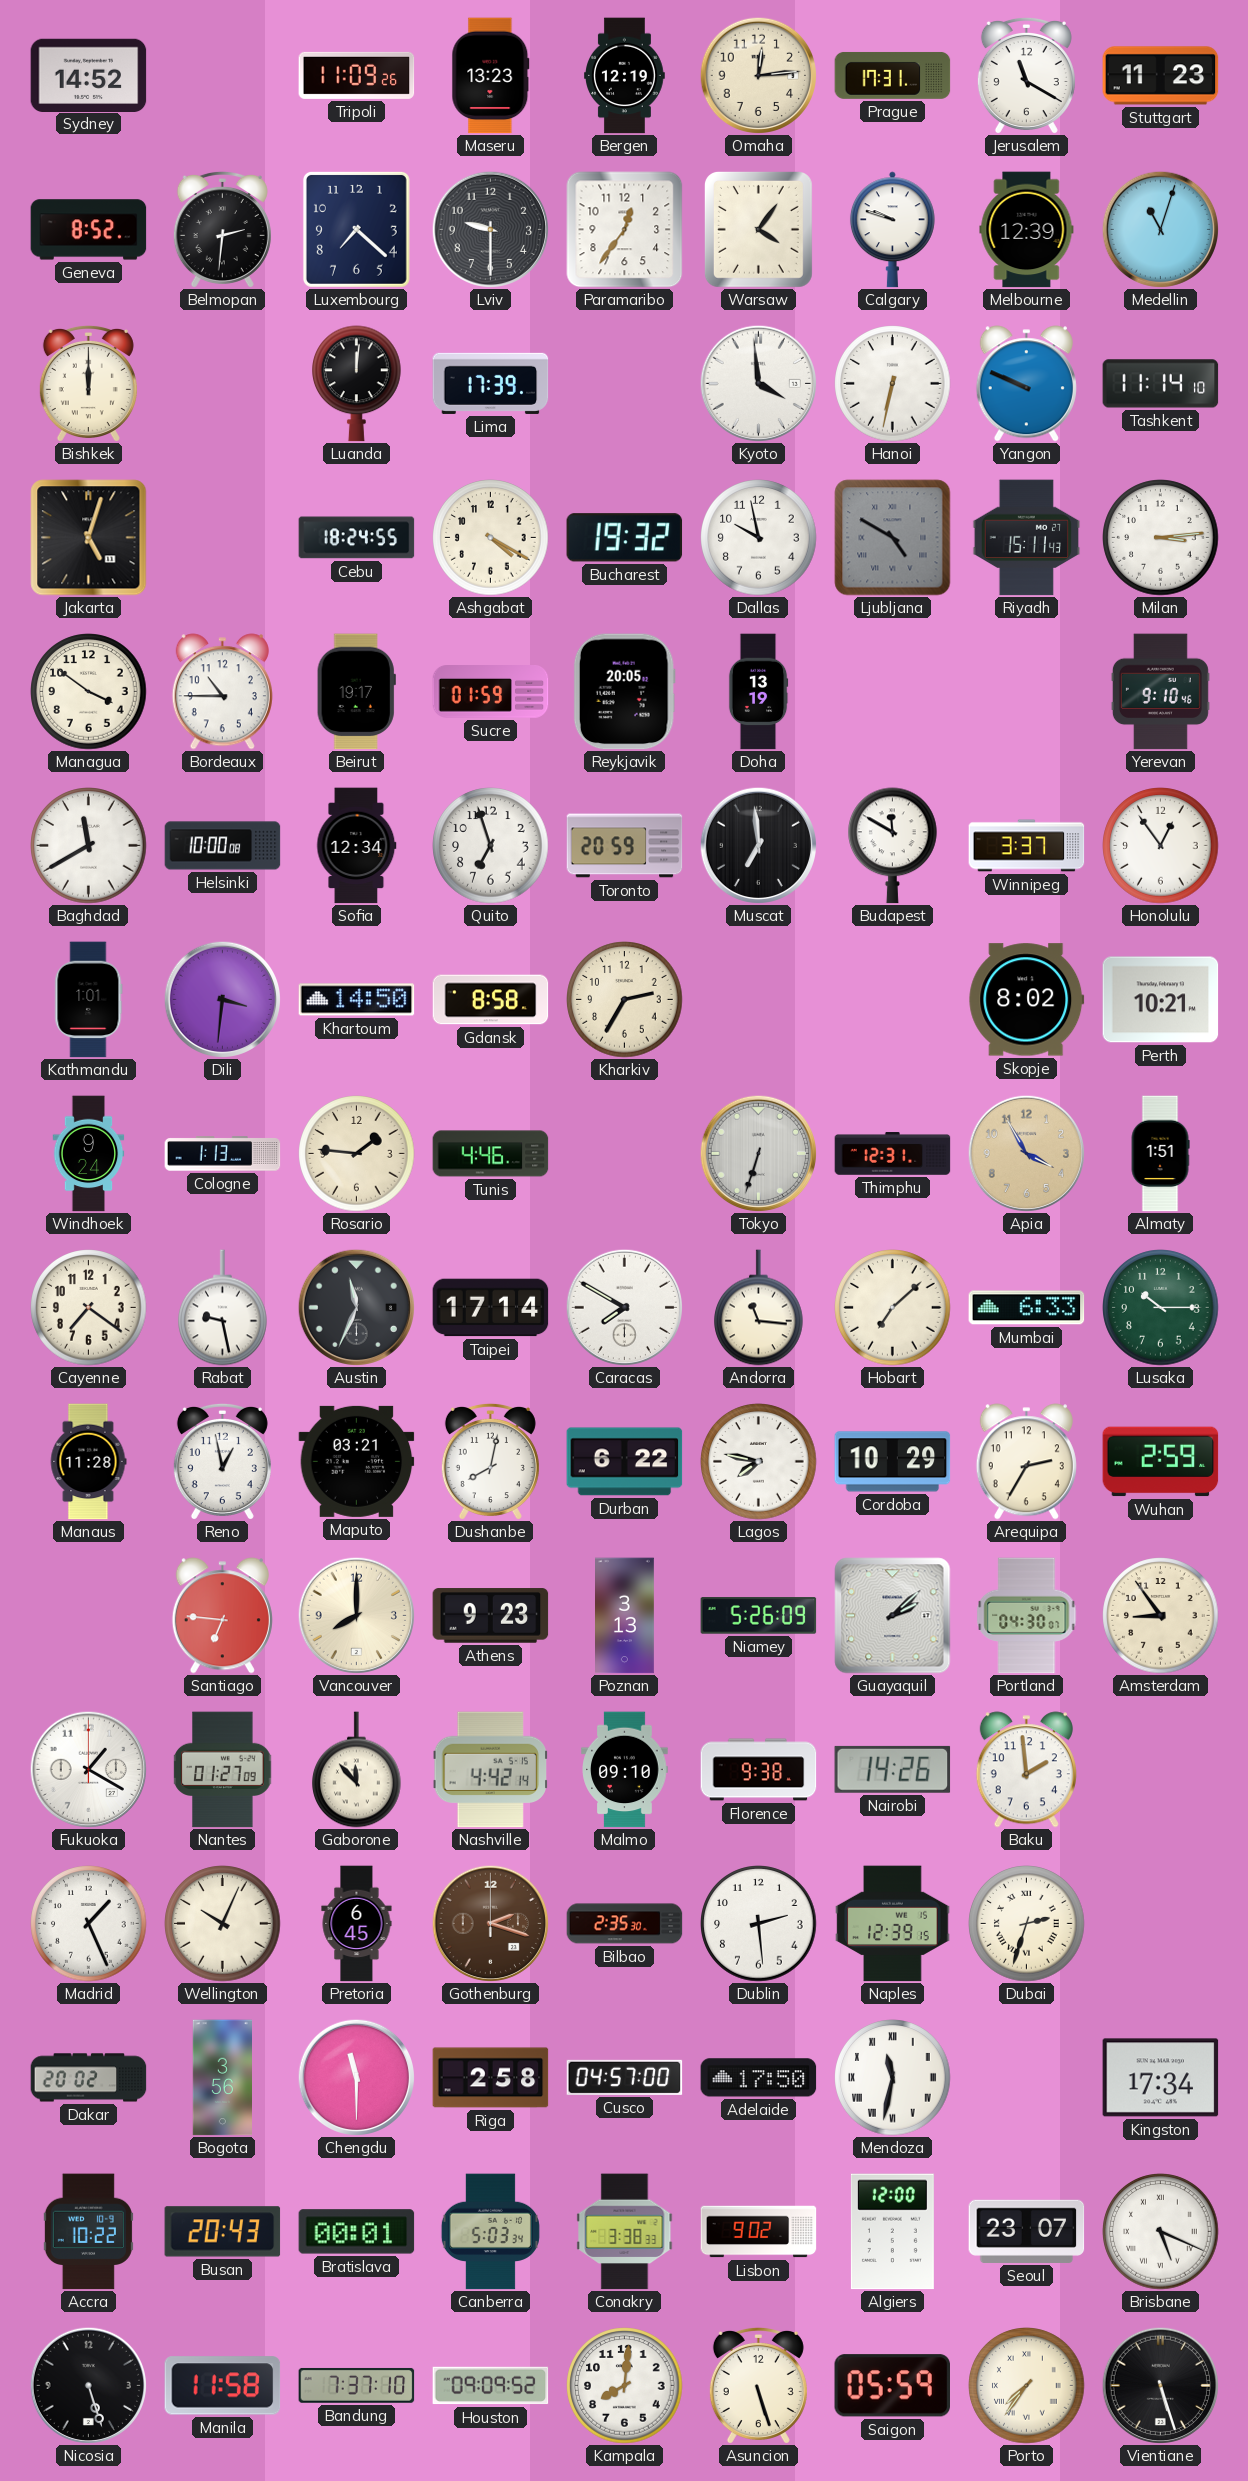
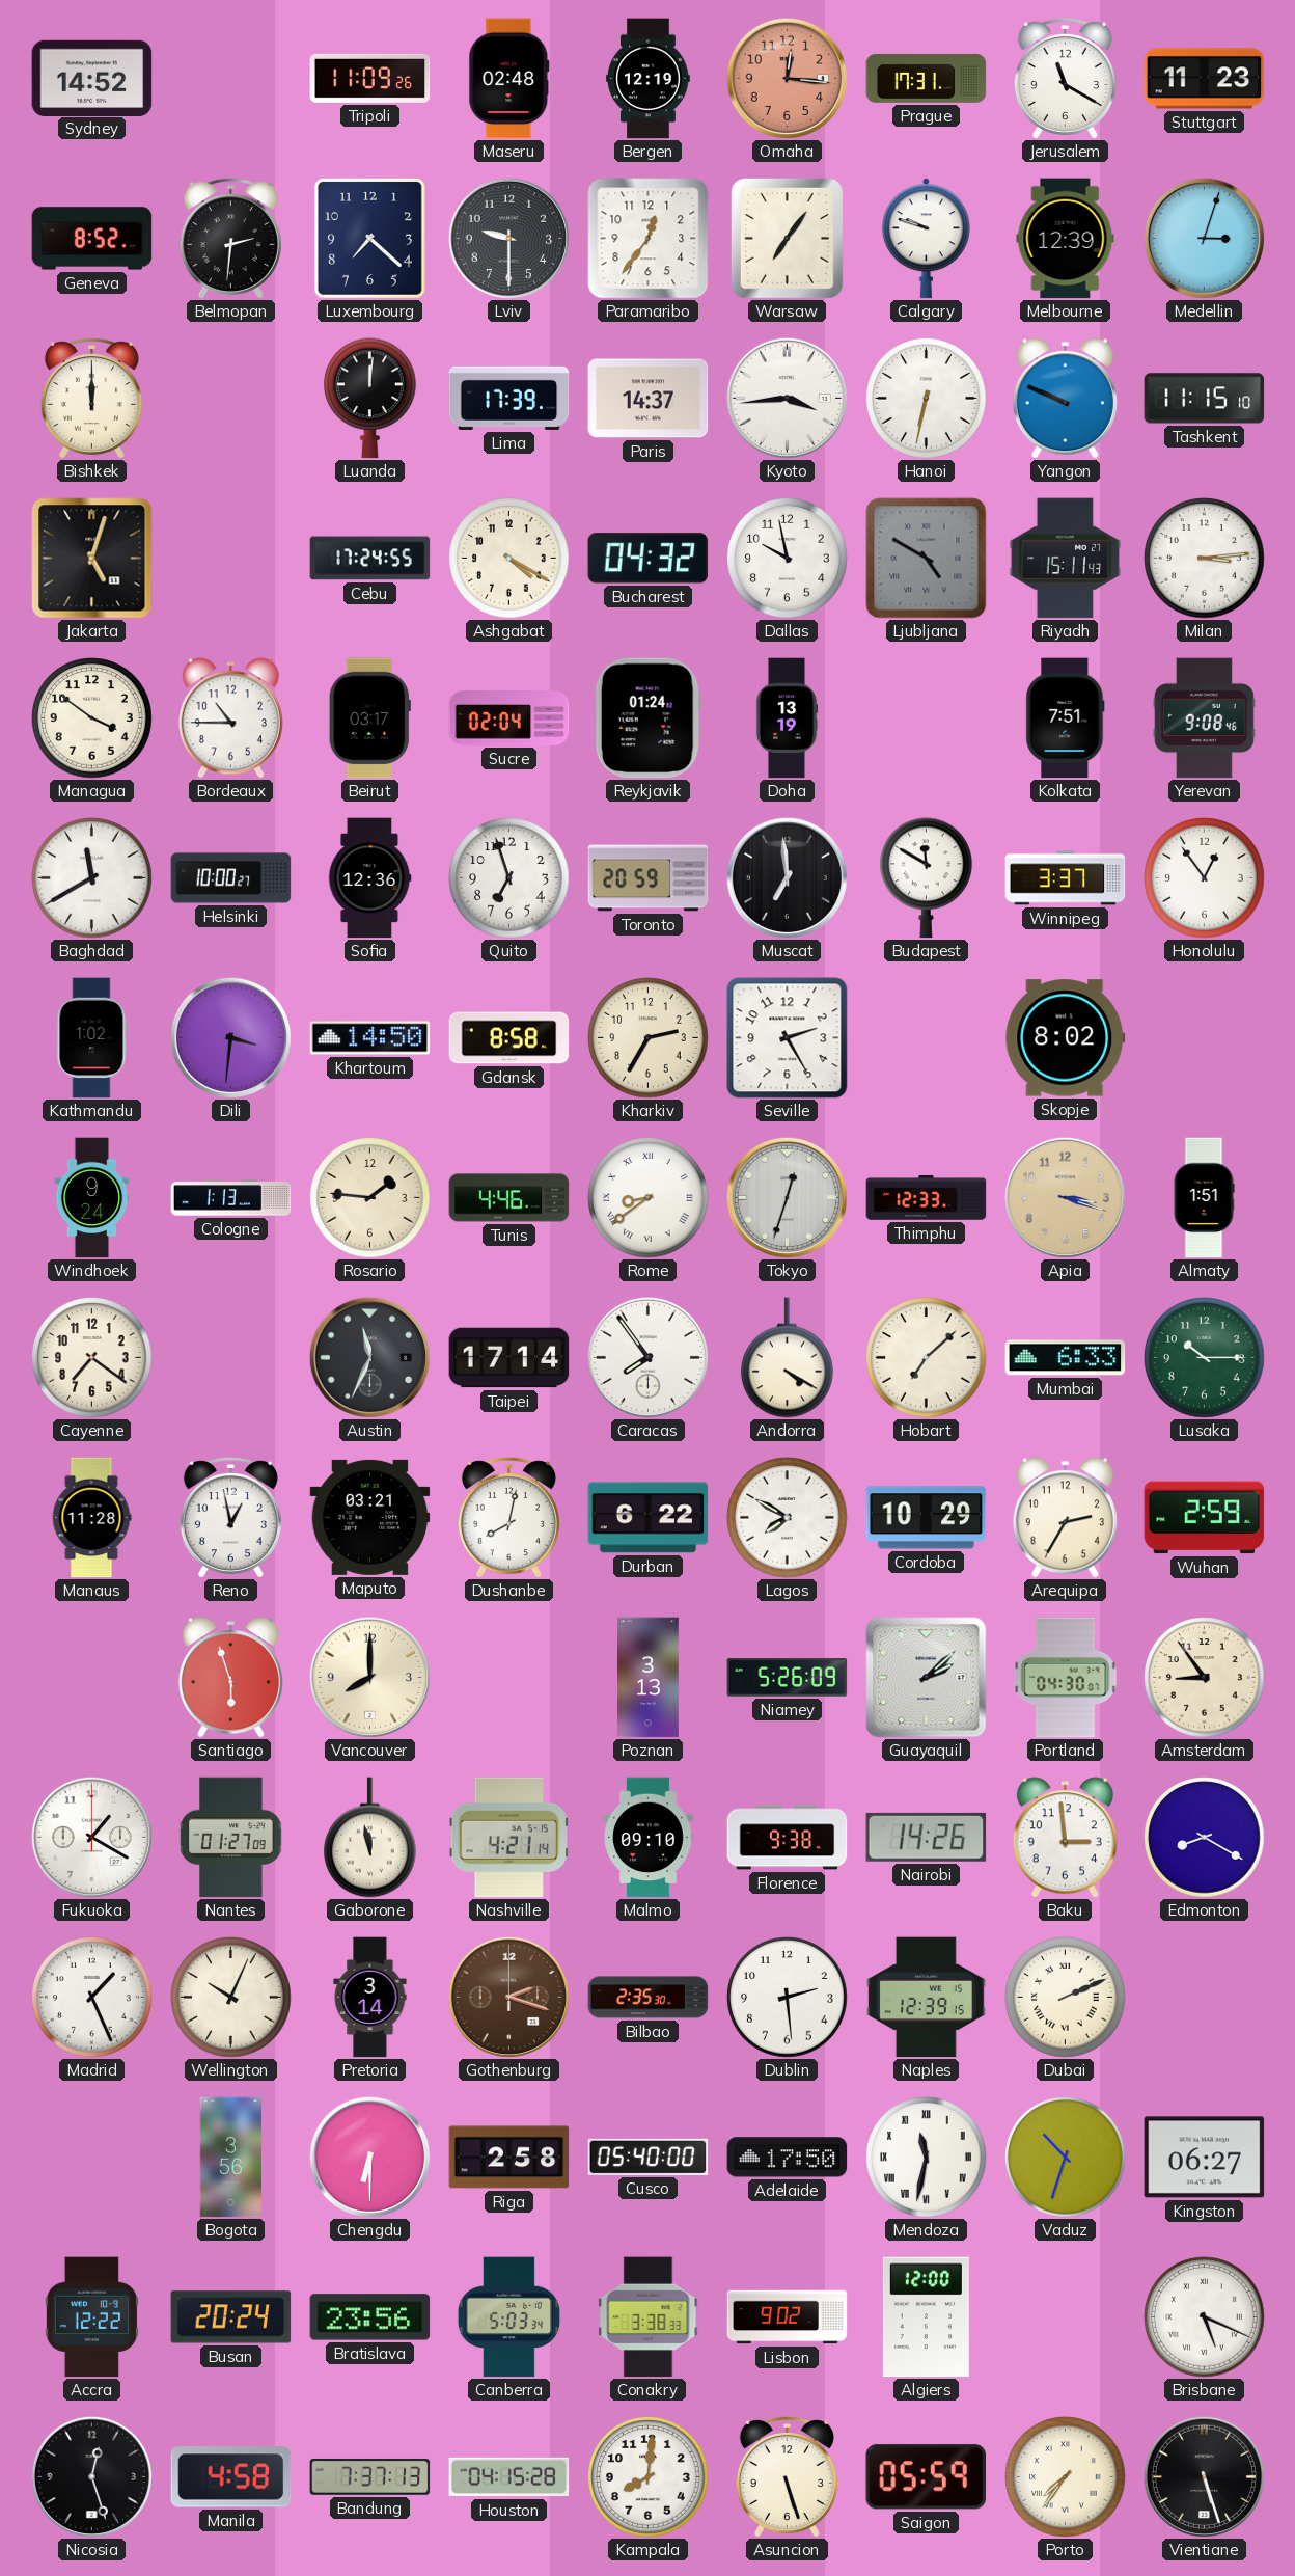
Maseru: 13:23 -> 02:48
Omaha: 12:14 -> 12:16
Omaha dial: cream -> salmon
Warsaw: 4:06 -> 7:06
Medellin: 11:03 -> 3:03
Paris: none -> 14:37
Kyoto: 3:59 -> 3:44
Tashkent: 11:14 -> 11:15
Cebu: 18:24 -> 17:24
Bucharest: 19:32 -> 04:32
Beirut: 19:17 -> 03:17
Sucre: 01:59 -> 02:04
Reykjavik: 20:05 -> 01:24
Kolkata: none -> 7:51
Yerevan: 9:10 -> 9:08
Helsinki: 10:00:08 -> 10:00:27
Sofia: 12:34 -> 12:36
Kathmandu: 1:01 -> 1:02
Seville: none -> 2:25
Perth: 10:21 -> none
Rome: none -> 8:39
Tokyo: 6:33 -> 12:33
Thimphu: 12:31 -> 12:33
Apia: 3:55 -> 3:18
Rabat: 9:28 -> none
Caracas: 7:50 -> 7:54
Andorra: 11:16 -> 4:20
Lagos: 7:47 -> 7:50
Santiago: 6:46 -> 5:57
Athens: 9:23 -> none
Gaborone: 11:53 -> 11:58
Nashville: 4:42 -> 4:21
Baku: 1:59 -> 2:59
Edmonton: none -> 8:20
Pretoria: 6:45 -> 3:14
Dubai: 2:33 -> 2:11
Dakar: 20:02 -> none
Chengdu: 11:30 -> 6:30
Cusco: 04:57 -> 05:40
Vaduz: none -> 10:33
Kingston: 17:34 -> 06:27
Accra: 10:22 -> 12:22
Busan: 20:43 -> 20:24
Bratislava: 00:01 -> 23:56
Seoul: 23:07 -> none
Nicosia: 5:27 -> 12:27
Manila: 11:58 -> 4:58
Bandung: 7:37:10 -> 7:37:13
Houston: 09:09 -> 04:15
